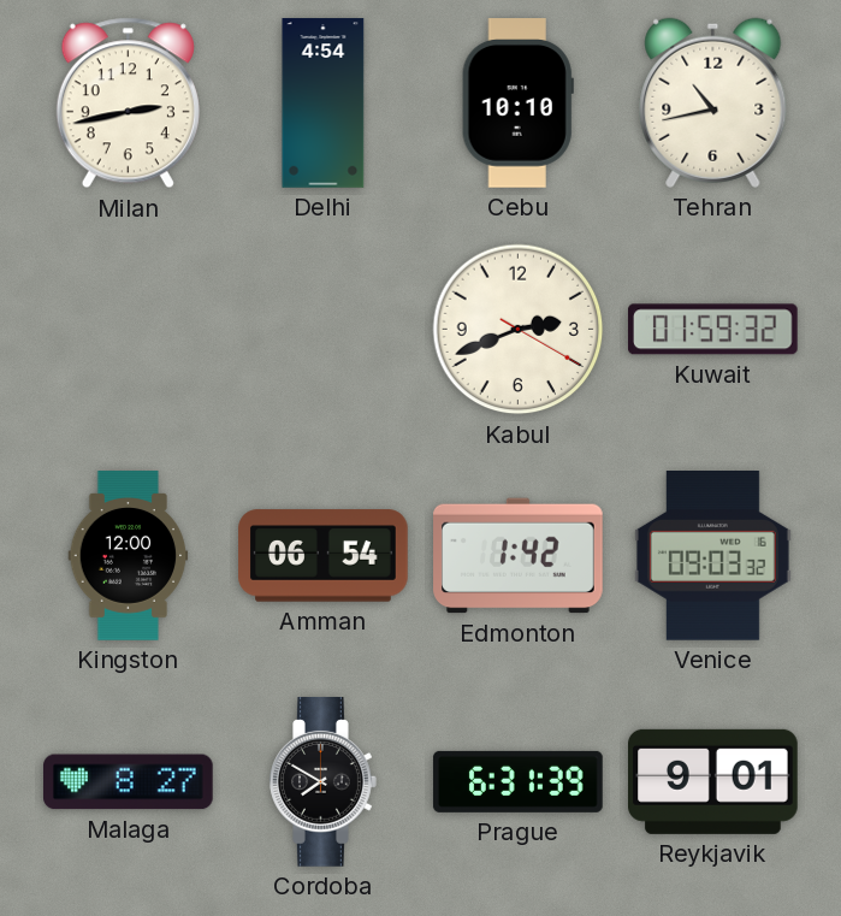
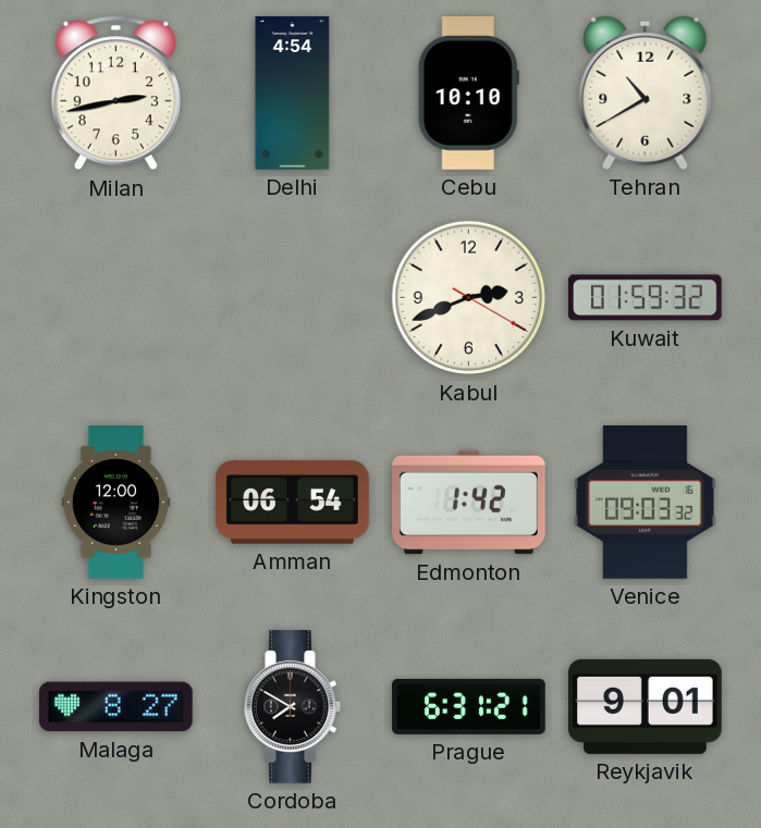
Tehran: 10:43 -> 10:40
Prague: 6:31:39 -> 6:31:21
